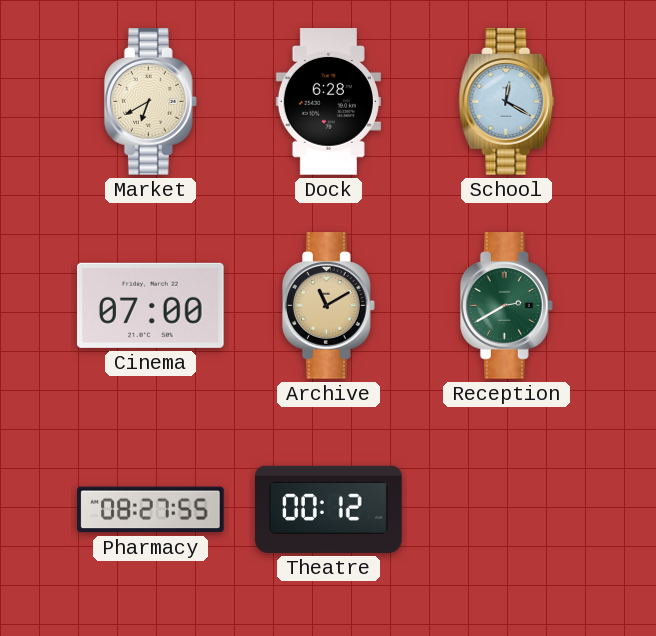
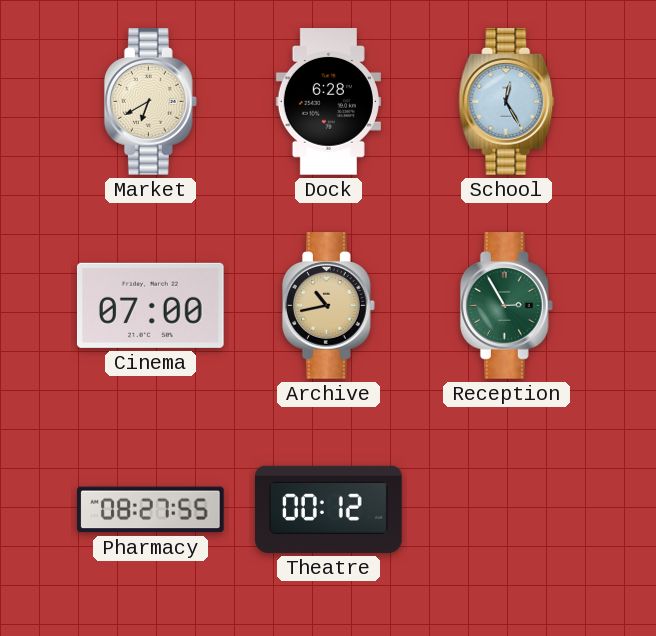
School: 12:20 -> 12:25
Archive: 11:10 -> 10:43
Reception: 2:40 -> 2:55
